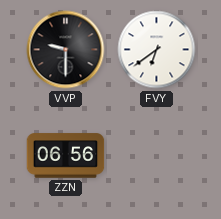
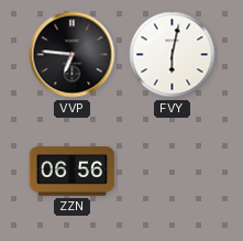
VVP: 9:30 -> 6:46
FVY: 6:39 -> 6:02
